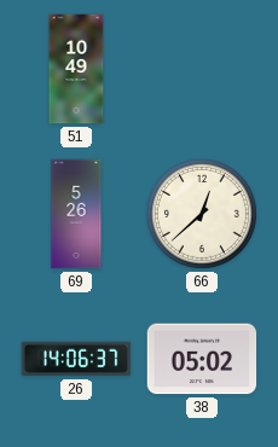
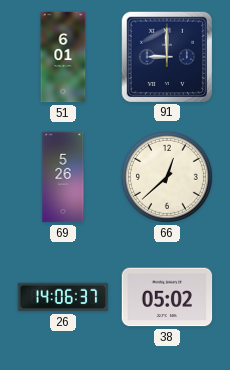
51: 10:49 -> 6:01
91: none -> 9:00
